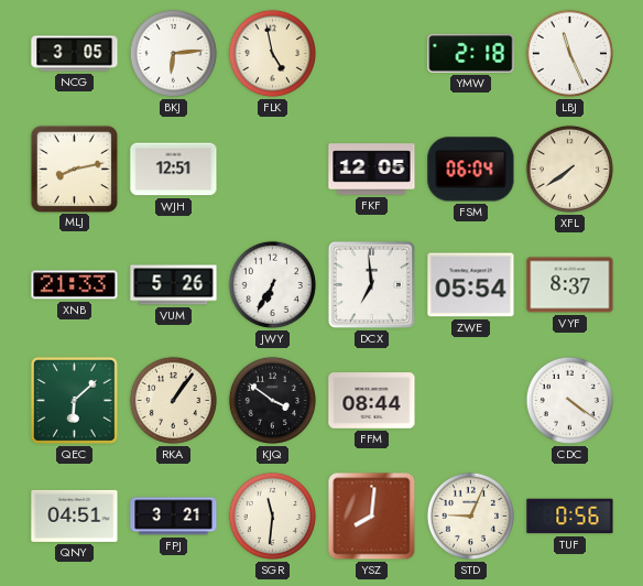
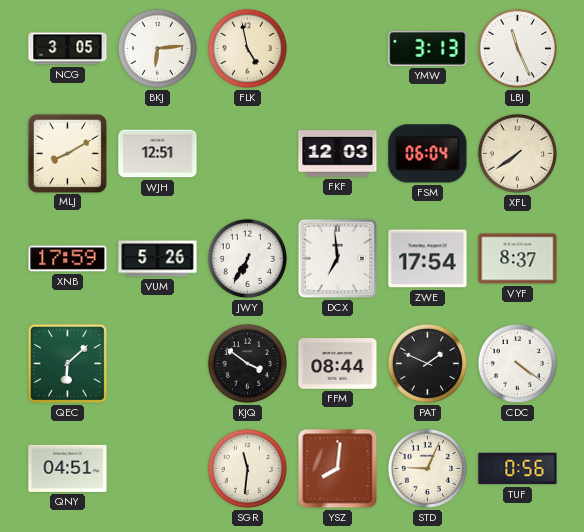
YMW: 2:18 -> 3:13
MLJ: 8:13 -> 8:10
FKF: 12:05 -> 12:03
XNB: 21:33 -> 17:59
ZWE: 05:54 -> 17:54
RKA: 1:06 -> none
PAT: none -> 1:49
FPJ: 3:21 -> none
